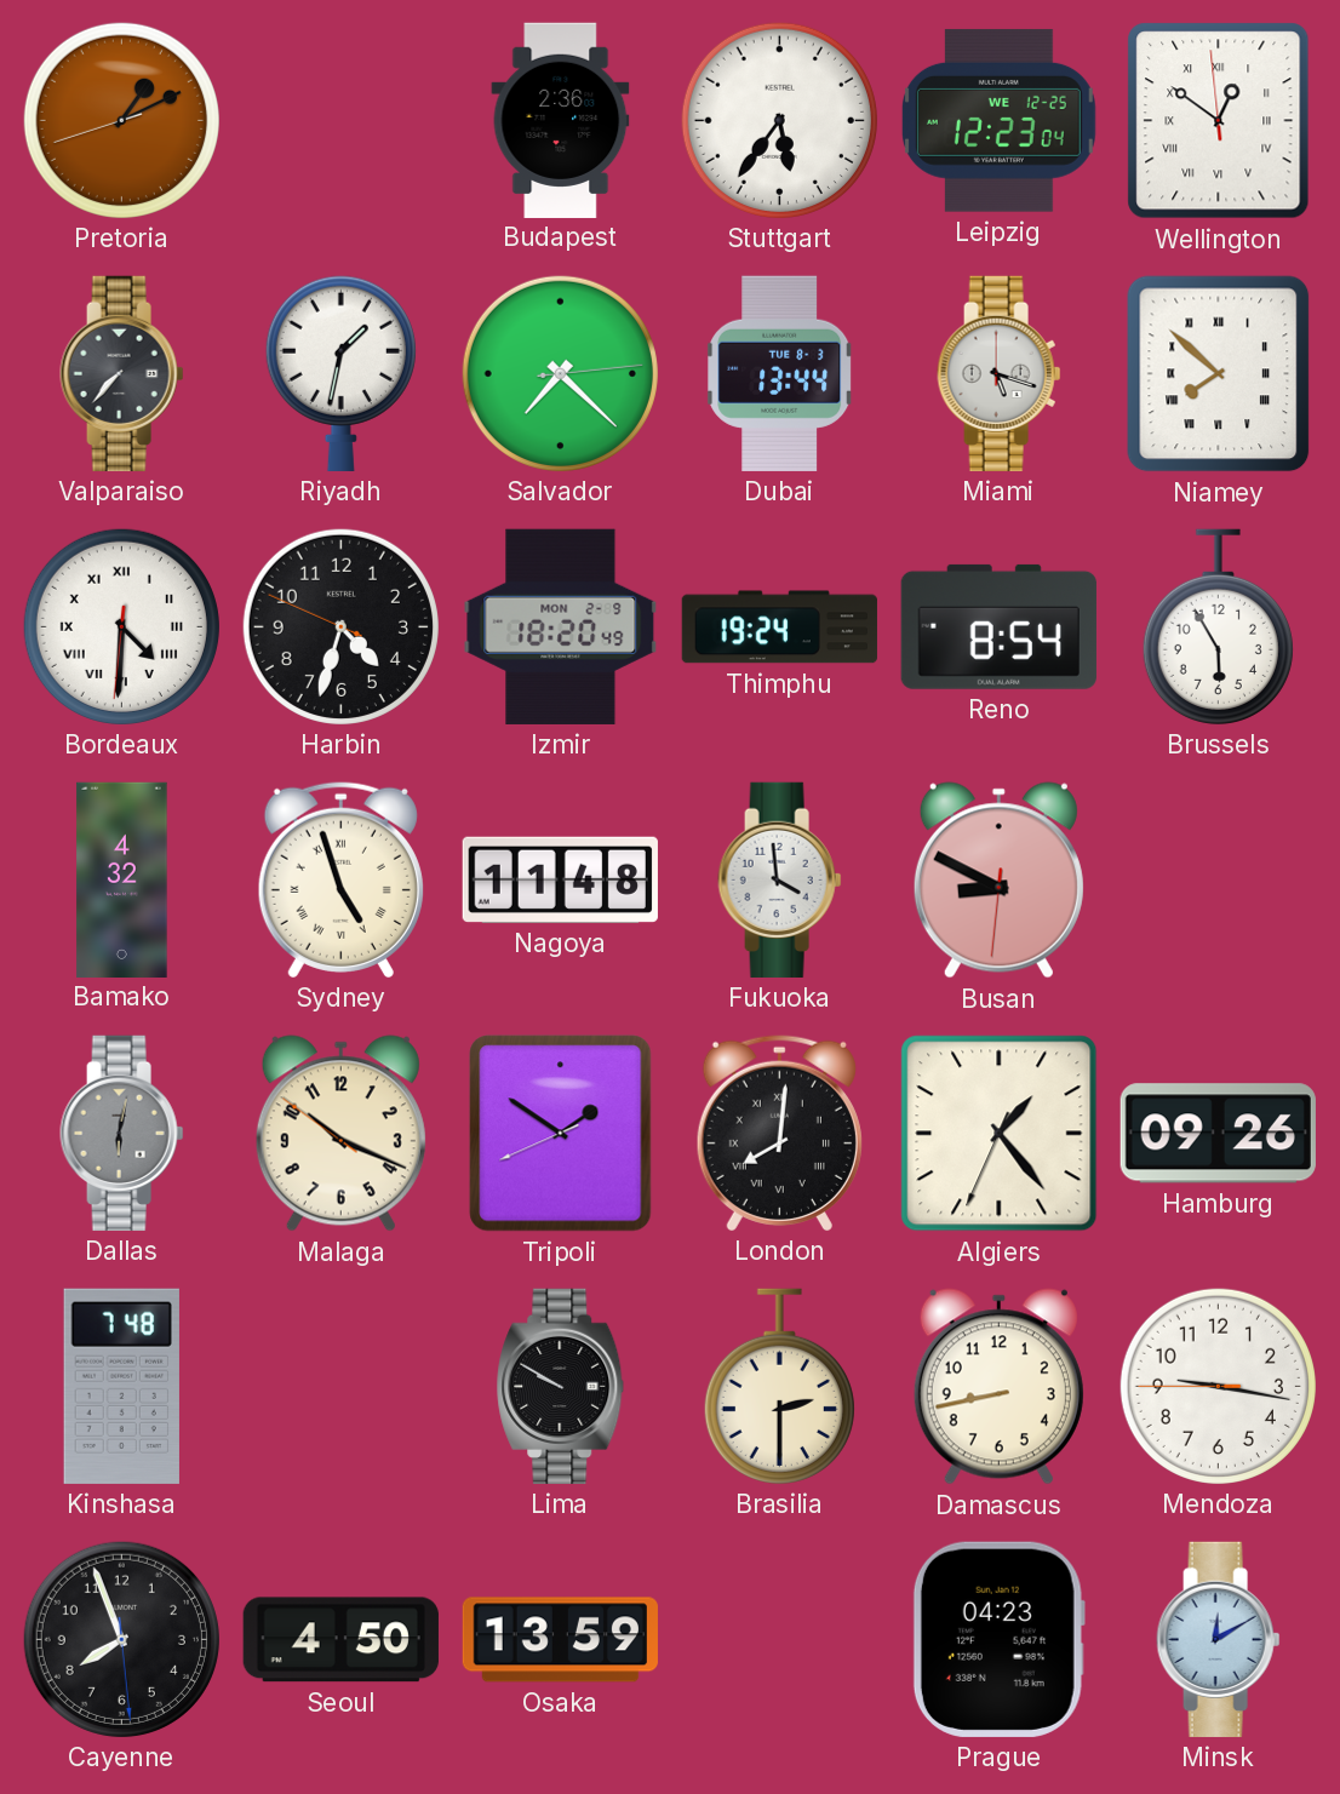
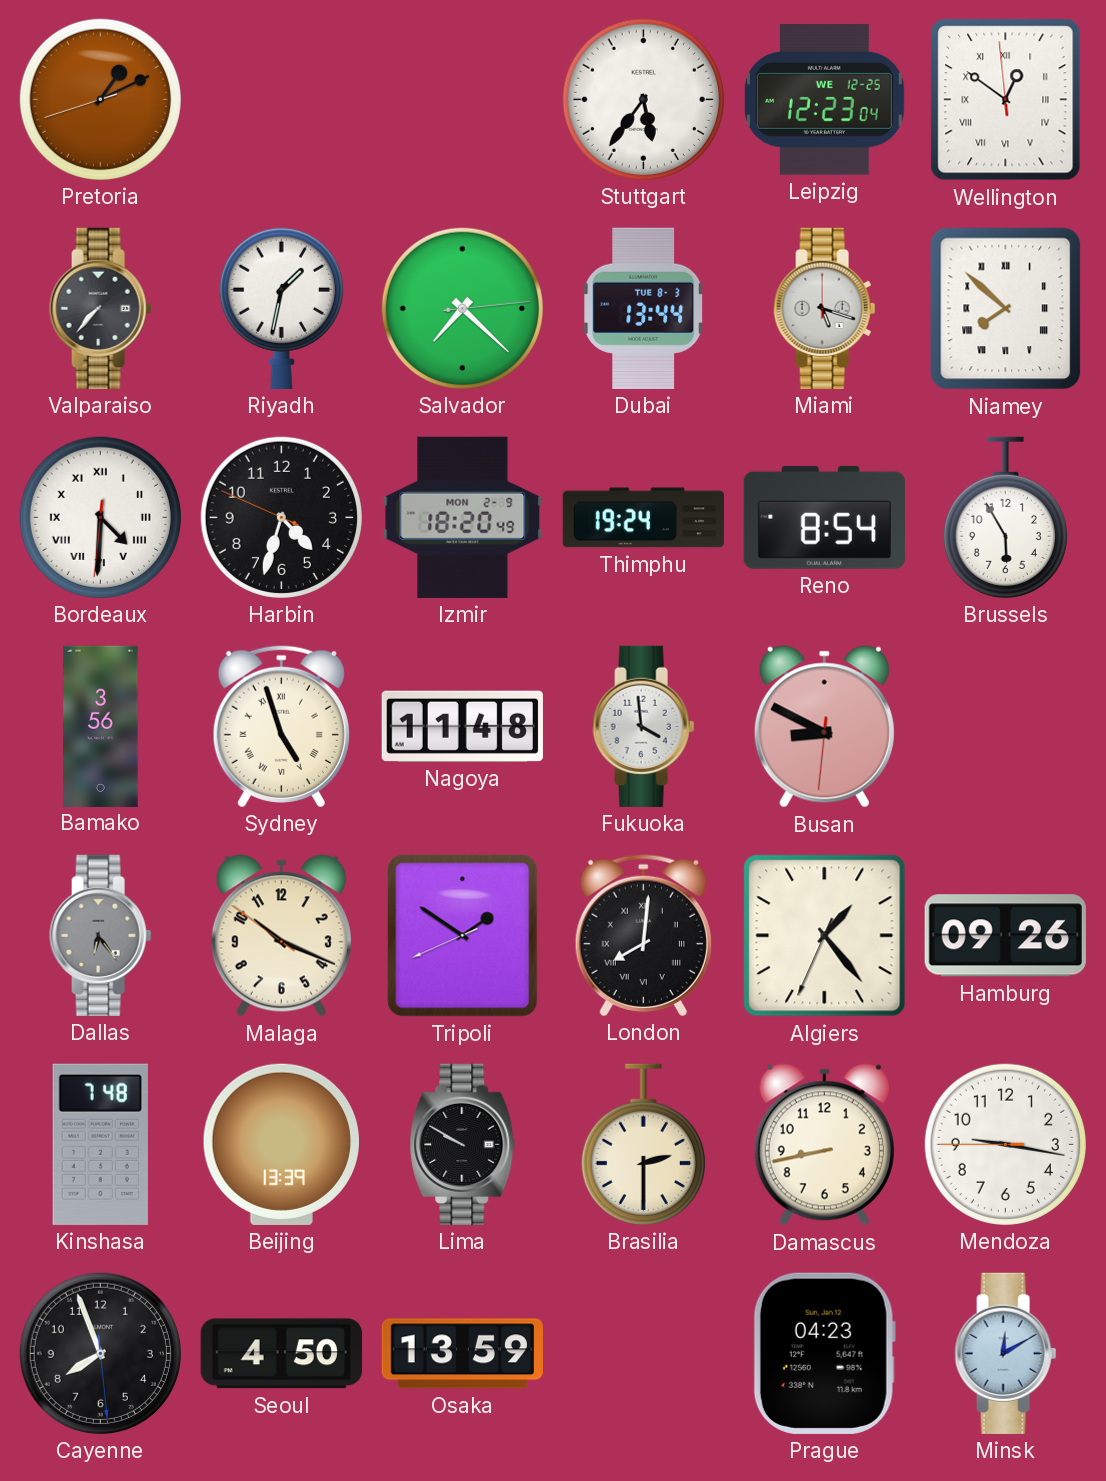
Budapest: 2:36 -> none
Bamako: 4:32 -> 3:56
Dallas: 6:02 -> 6:24
Beijing: none -> 13:39
